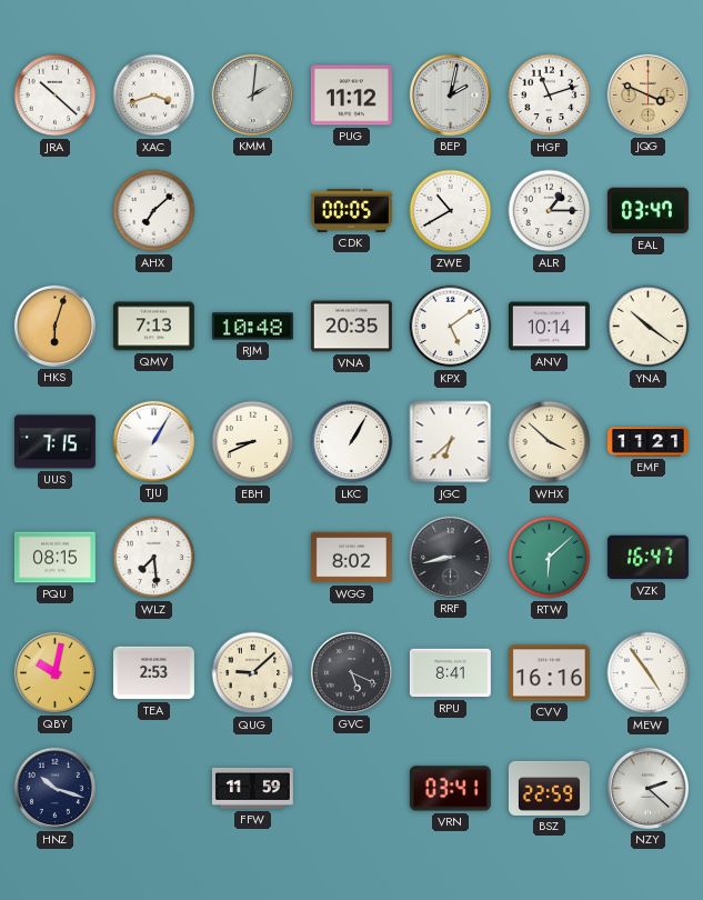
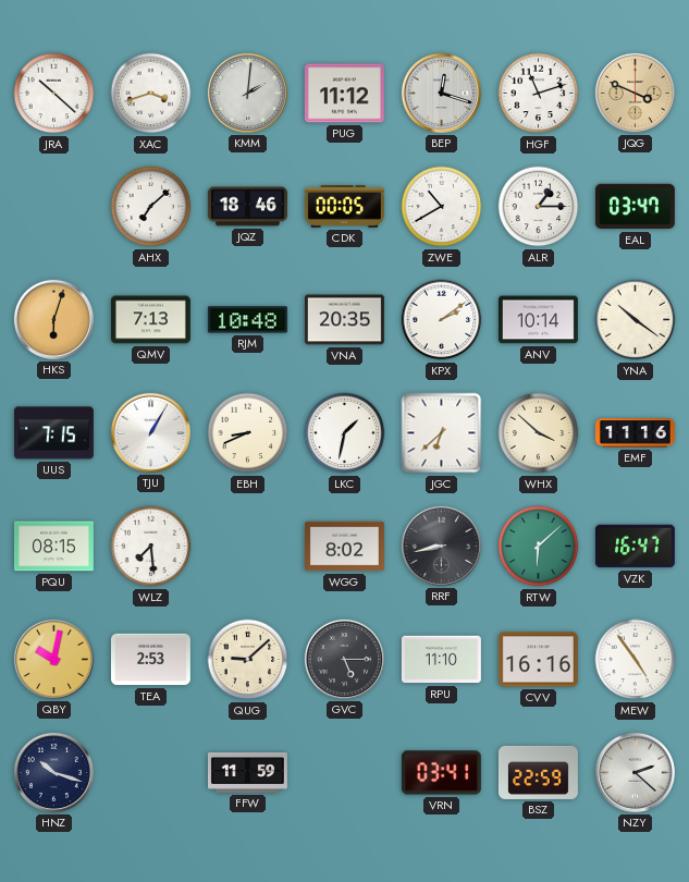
BEP: 2:02 -> 12:18
JQZ: none -> 18:46
KPX: 5:09 -> 2:09
LKC: 1:05 -> 1:32
EMF: 11:21 -> 11:16
GVC: 5:19 -> 5:15
RPU: 8:41 -> 11:10
